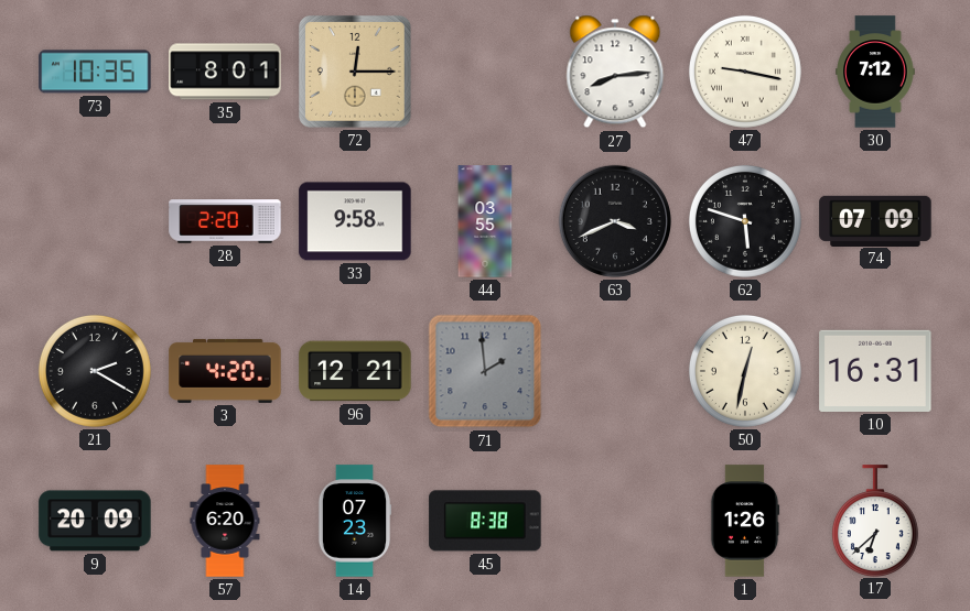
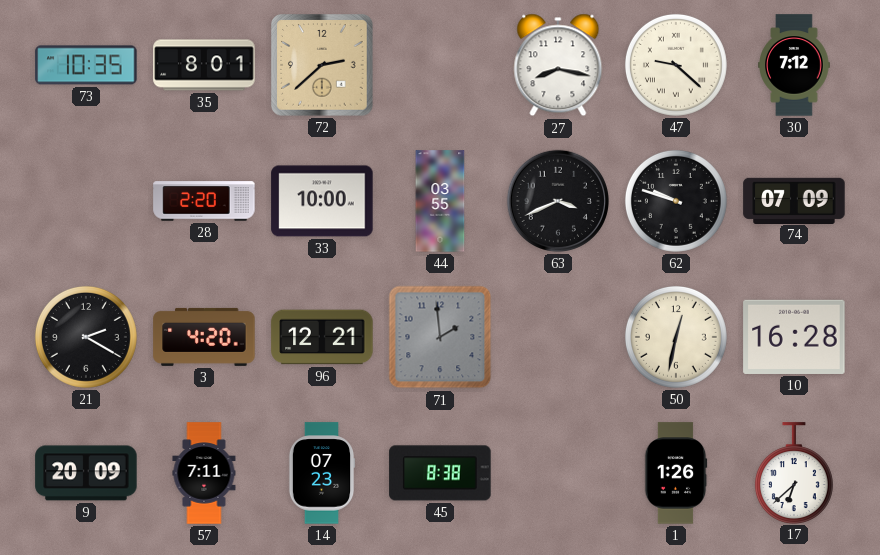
72: 12:15 -> 2:38
27: 8:14 -> 8:17
47: 9:17 -> 9:22
33: 9:58 -> 10:00
62: 5:48 -> 9:48
10: 16:31 -> 16:28
57: 6:20 -> 7:11
